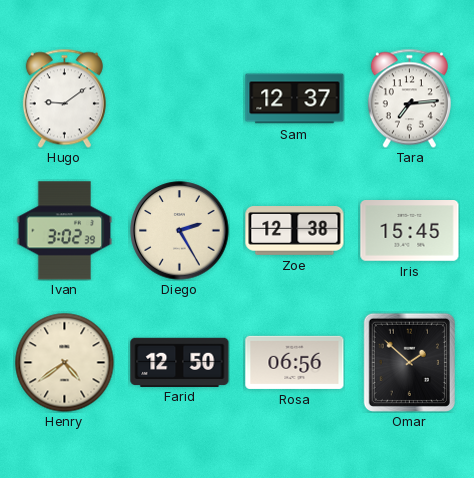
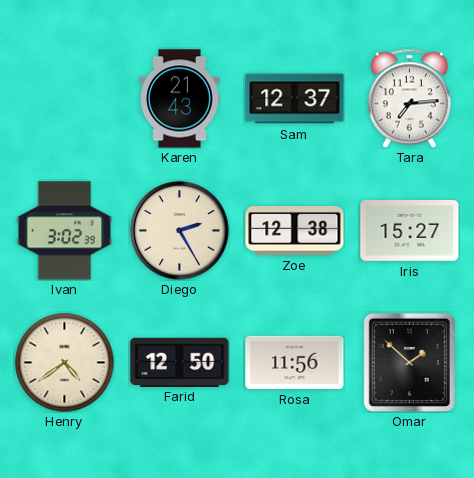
Hugo: 9:09 -> none
Karen: none -> 21:43
Iris: 15:45 -> 15:27
Rosa: 06:56 -> 11:56
